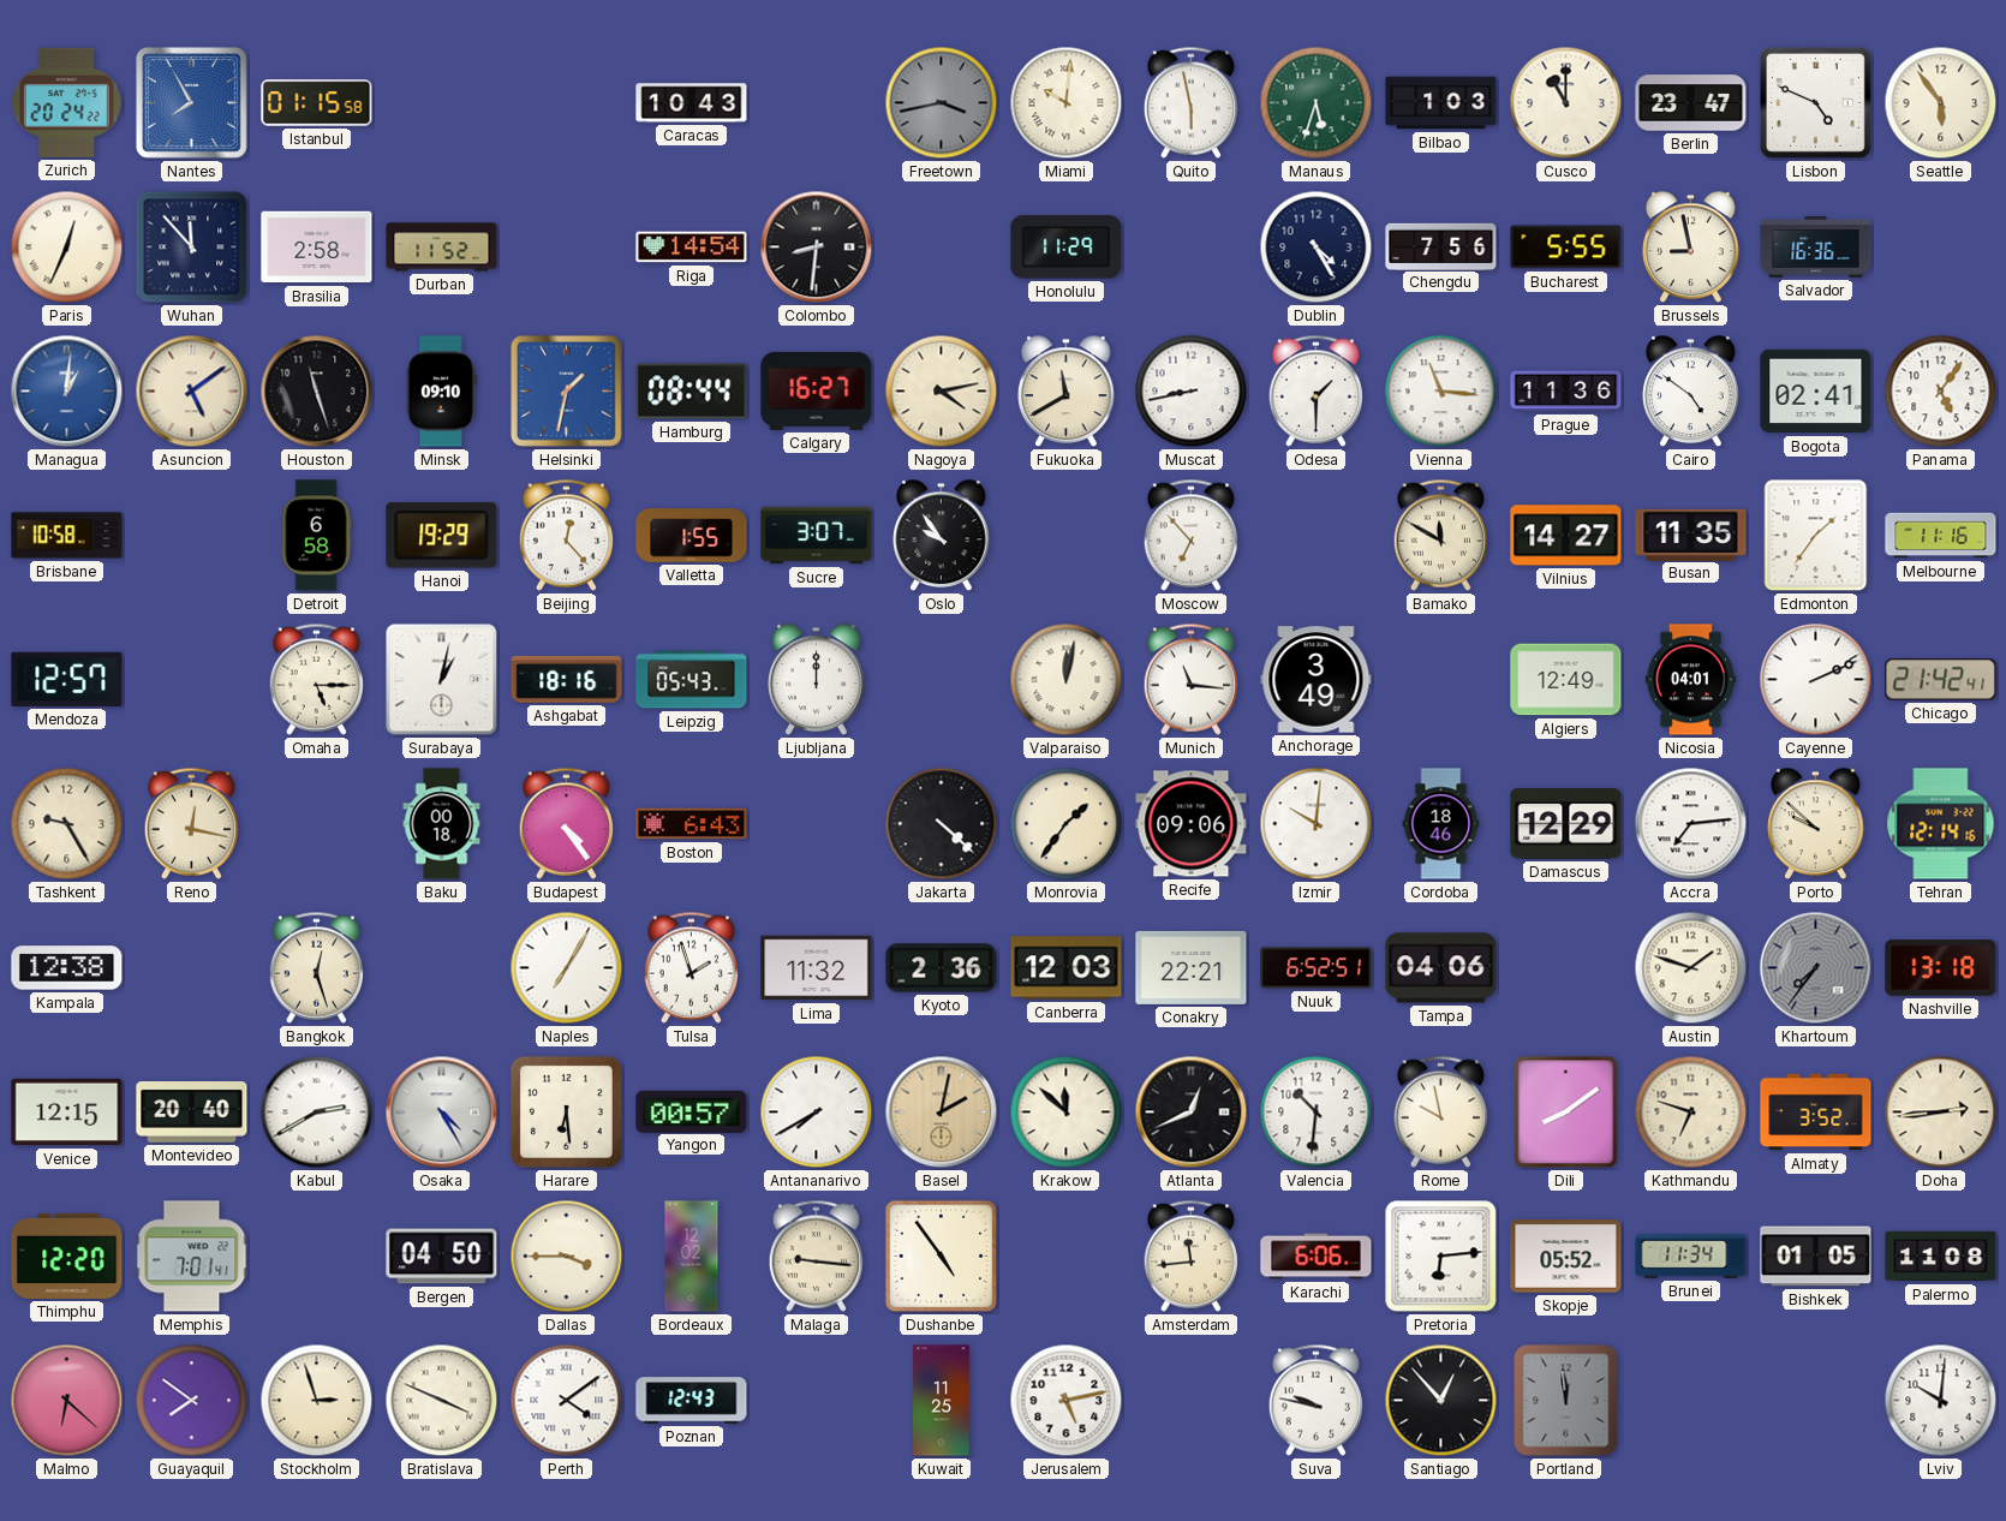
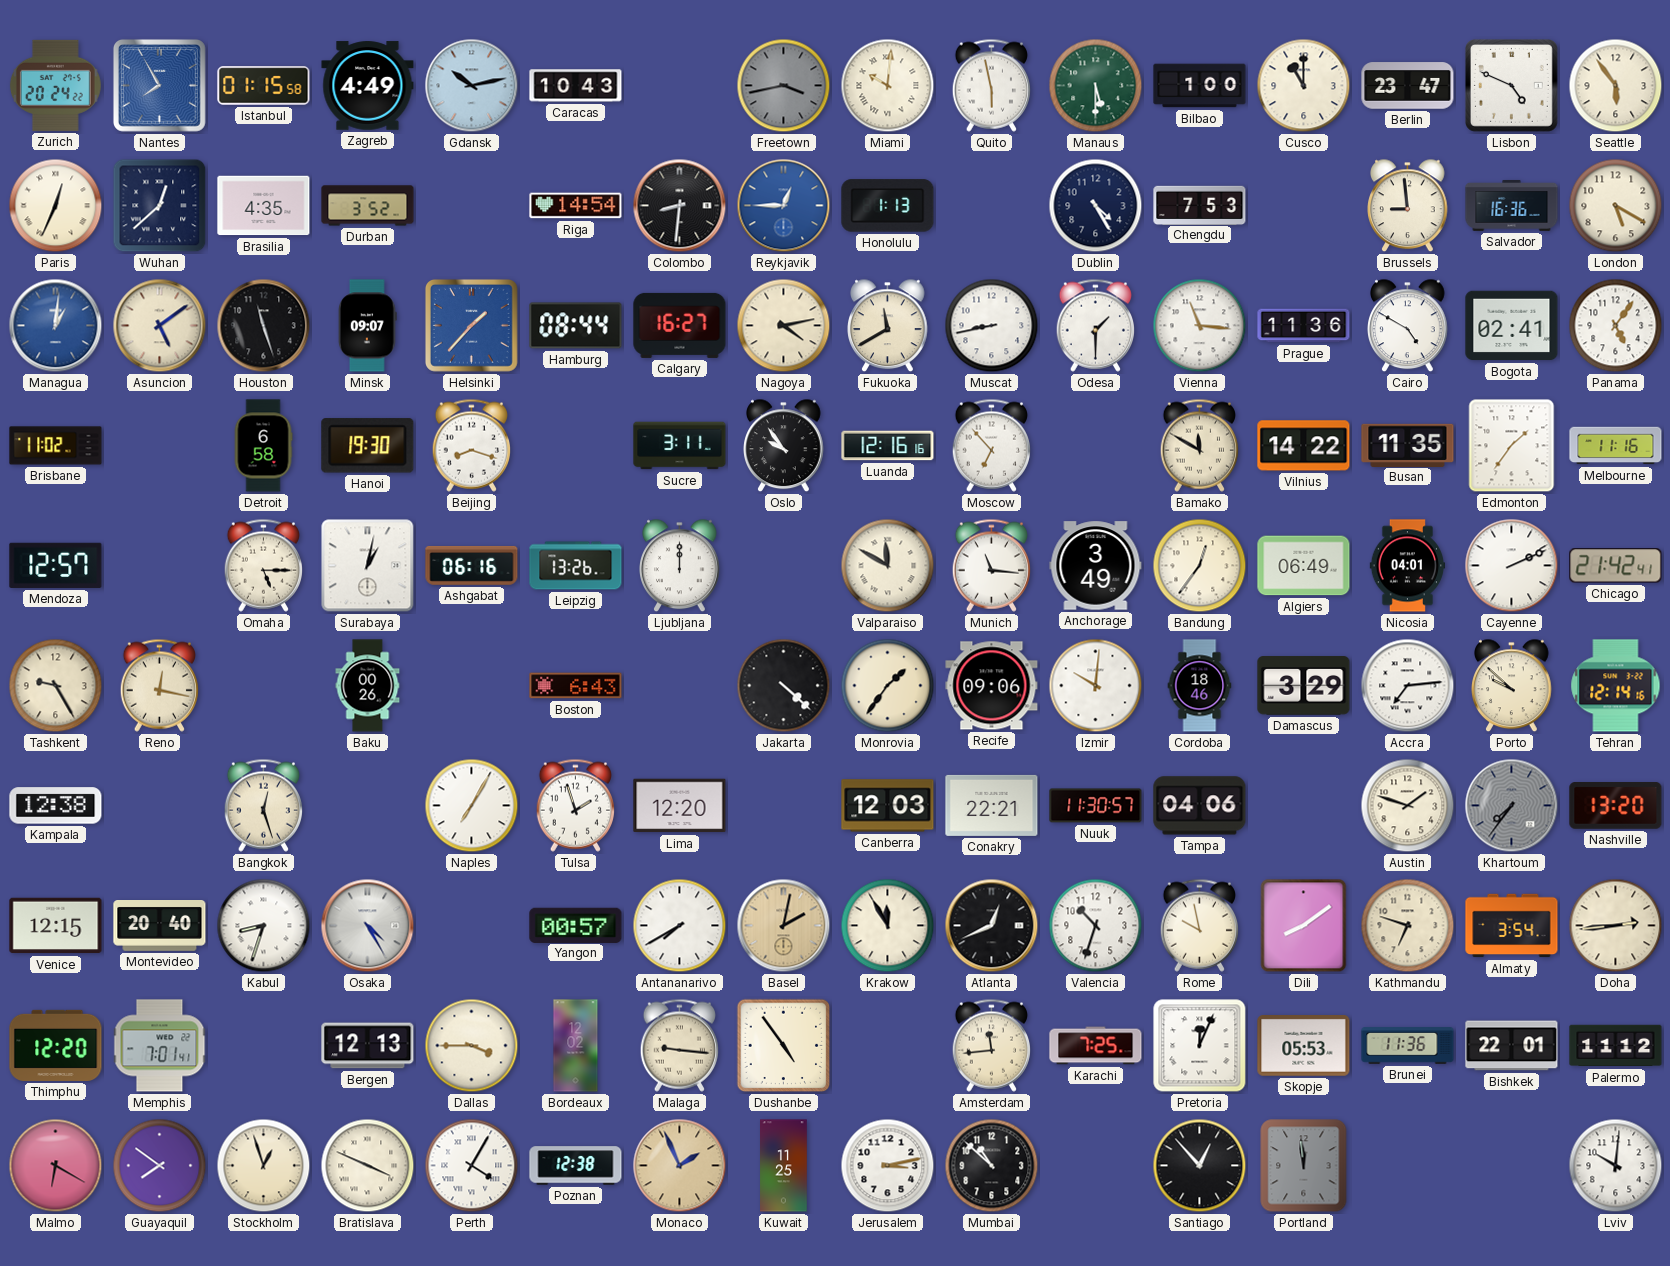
Zagreb: none -> 4:49
Gdansk: none -> 10:13
Manaus: 5:33 -> 5:30
Bilbao: 1:03 -> 1:00
Wuhan: 11:53 -> 12:38
Brasilia: 2:58 -> 4:35
Durban: 11:52 -> 3:52
Reykjavik: none -> 12:45
Honolulu: 11:29 -> 1:13
Chengdu: 7:56 -> 7:53
Bucharest: 5:55 -> none
Brussels: 8:58 -> 8:59
London: none -> 5:20
Minsk: 09:10 -> 09:07
Helsinki: 1:32 -> 1:37
Cairo: 4:51 -> 4:50
Brisbane: 10:58 -> 11:02
Hanoi: 19:29 -> 19:30
Beijing: 12:23 -> 8:18
Valletta: 1:55 -> none
Sucre: 3:07 -> 3:11
Luanda: none -> 12:16
Vilnius: 14:27 -> 14:22
Ashgabat: 18:16 -> 06:16
Leipzig: 05:43 -> 13:26
Valparaiso: 12:02 -> 11:50
Bandung: none -> 12:36
Algiers: 12:49 -> 06:49
Baku: 00:18 -> 00:26
Budapest: 4:24 -> none
Damascus: 12:29 -> 3:29
Lima: 11:32 -> 12:20
Kyoto: 2:36 -> none
Nuuk: 6:52 -> 11:30
Nashville: 13:18 -> 13:20
Kabul: 2:40 -> 8:33
Harare: 6:29 -> none
Krakow: 11:52 -> 11:55
Valencia: 10:31 -> 10:33
Almaty: 3:52 -> 3:54
Bergen: 04:50 -> 12:13
Karachi: 6:06 -> 7:25
Pretoria: 6:14 -> 12:04
Skopje: 05:52 -> 05:53
Brunei: 11:34 -> 11:36
Bishkek: 01:05 -> 22:01
Palermo: 11:08 -> 11:12
Malmo: 6:22 -> 6:20
Stockholm: 2:57 -> 12:57
Perth: 4:09 -> 4:05
Poznan: 12:43 -> 12:38
Monaco: none -> 1:56
Jerusalem: 5:13 -> 3:13
Mumbai: none -> 10:52
Suva: 9:47 -> none
